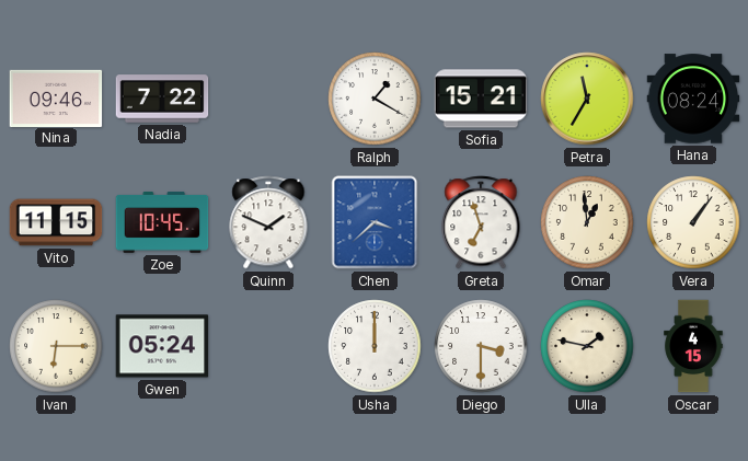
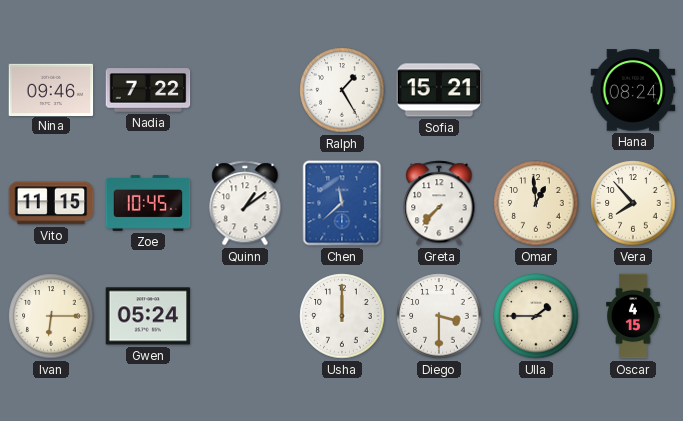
Ralph: 1:20 -> 1:25
Petra: 11:35 -> none
Quinn: 1:49 -> 1:09
Chen: 3:38 -> 11:38
Greta: 6:57 -> 7:37
Vera: 1:06 -> 7:53
Ulla: 1:47 -> 1:45
